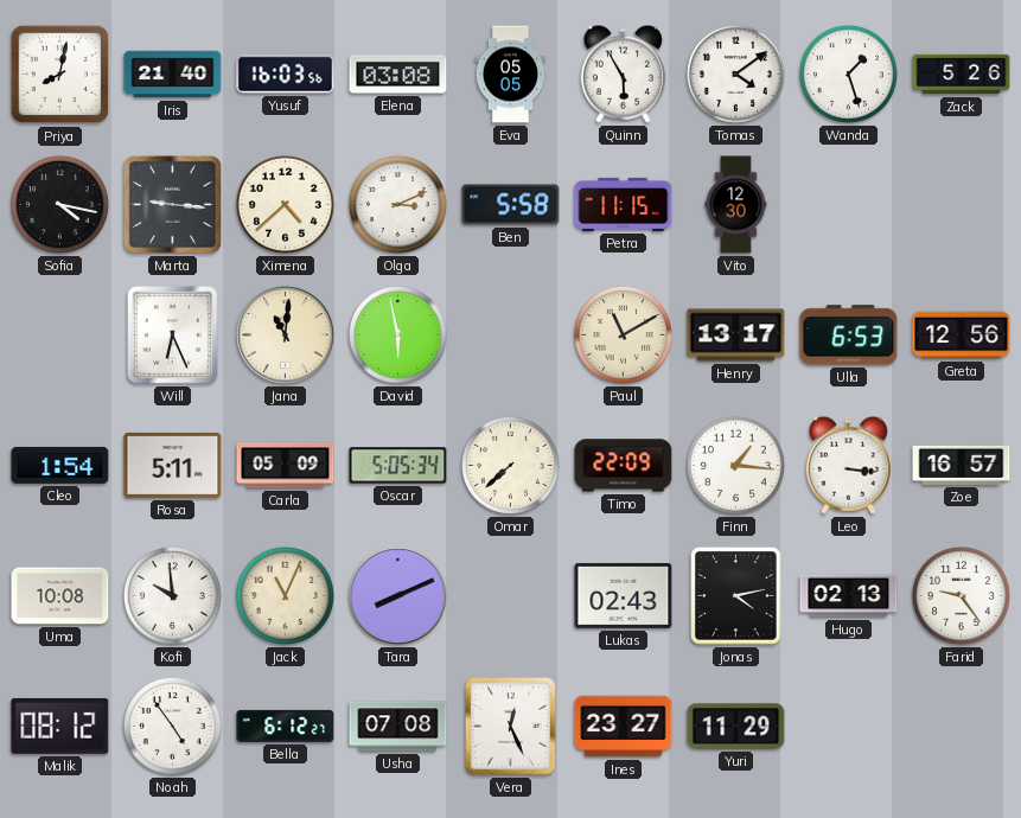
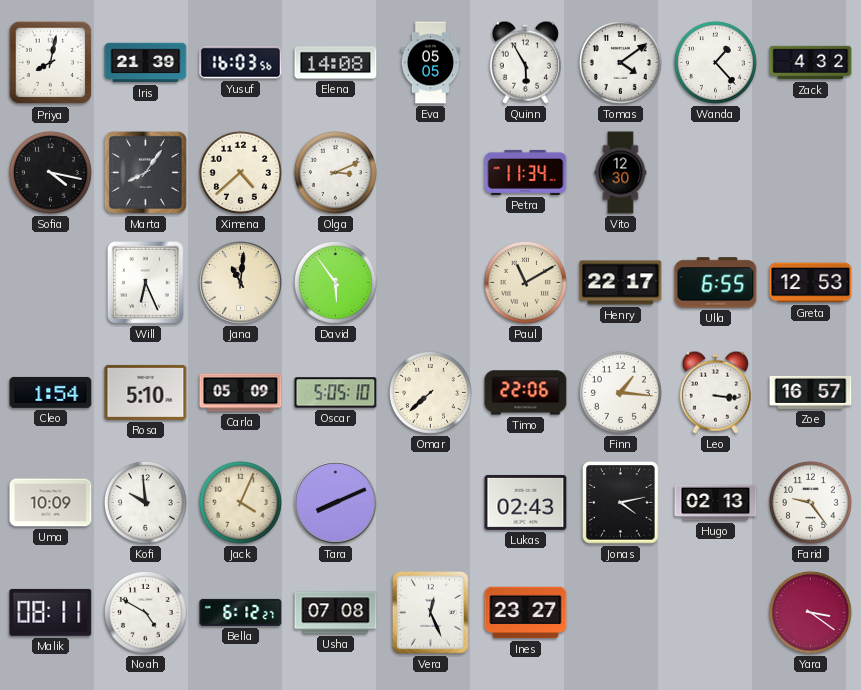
Iris: 21:40 -> 21:39
Elena: 03:08 -> 14:08
Wanda: 1:27 -> 1:23
Zack: 5:26 -> 4:32
Marta: 9:16 -> 8:06
Ben: 5:58 -> none
Petra: 11:15 -> 11:34
David: 5:58 -> 5:54
Henry: 13:17 -> 22:17
Ulla: 6:53 -> 6:55
Greta: 12:56 -> 12:53
Rosa: 5:11 -> 5:10
Oscar: 5:05:34 -> 5:05:10
Timo: 22:09 -> 22:06
Uma: 10:08 -> 10:09
Jack: 11:04 -> 4:04
Malik: 08:12 -> 08:11
Noah: 4:54 -> 4:50
Yuri: 11:29 -> none
Yara: none -> 3:21
